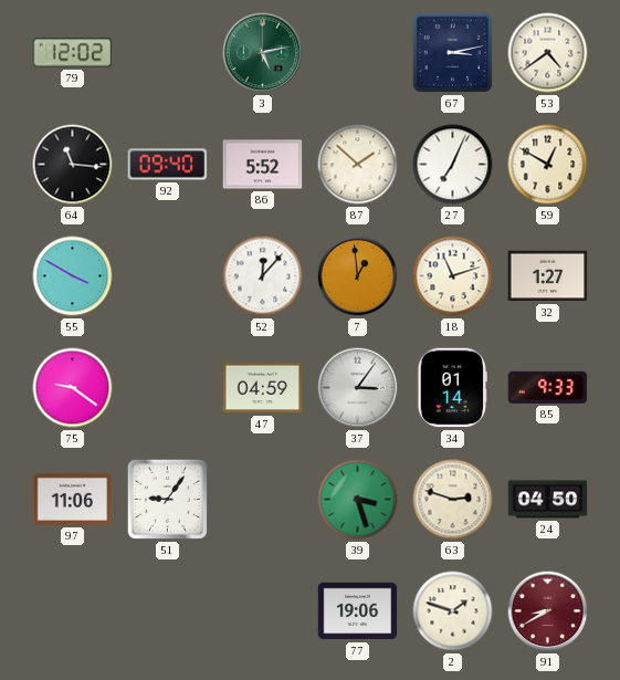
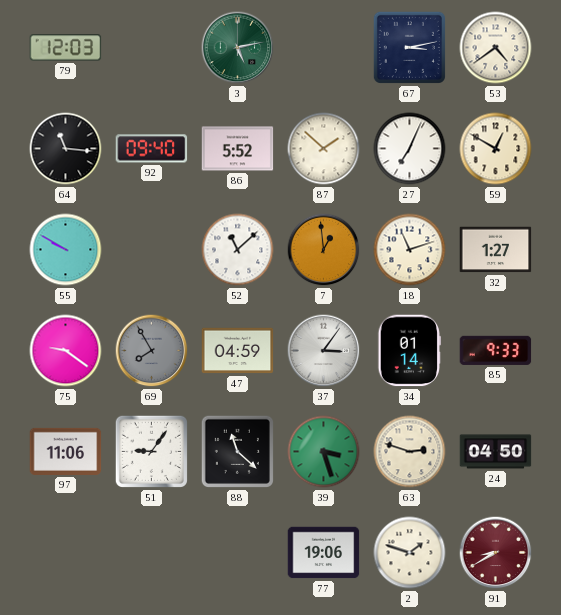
79: 12:02 -> 12:03
55: 3:50 -> 9:50
52: 12:07 -> 11:08
69: none -> 7:55
88: none -> 11:22
